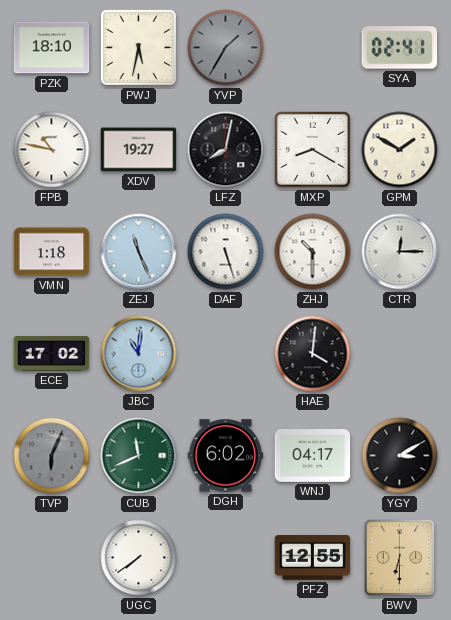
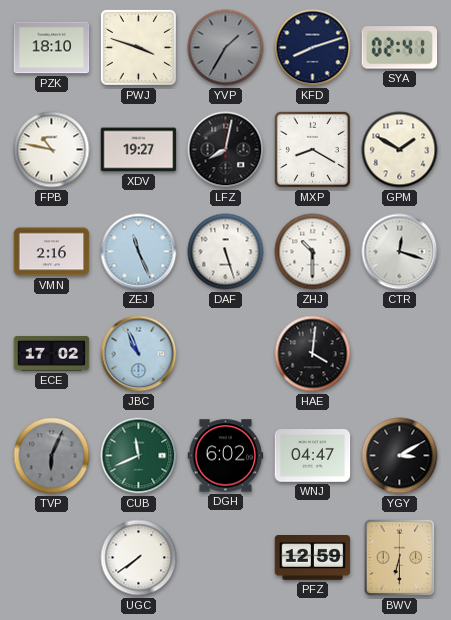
PWJ: 5:32 -> 3:48
KFD: none -> 8:12
VMN: 1:18 -> 2:16
CTR: 12:15 -> 12:18
JBC: 11:01 -> 10:56
WNJ: 04:17 -> 04:47
PFZ: 12:55 -> 12:59
